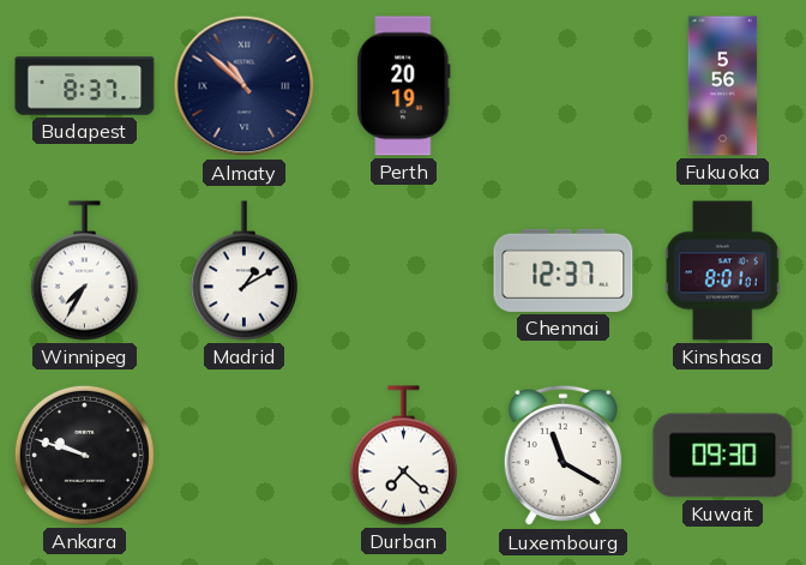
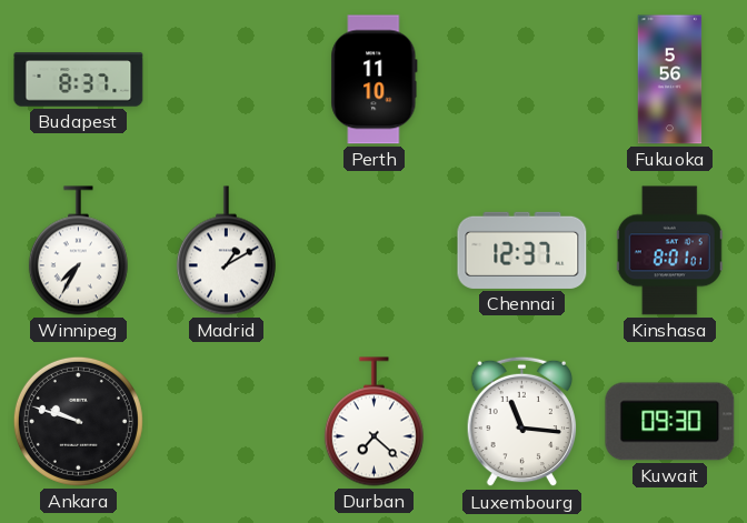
Almaty: 10:52 -> none
Perth: 20:19 -> 11:10
Luxembourg: 11:20 -> 11:16
